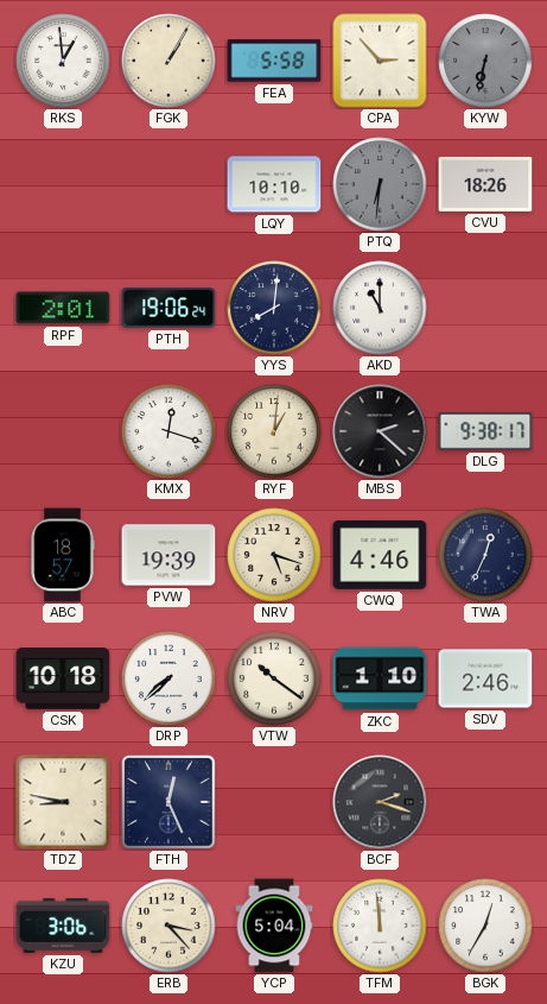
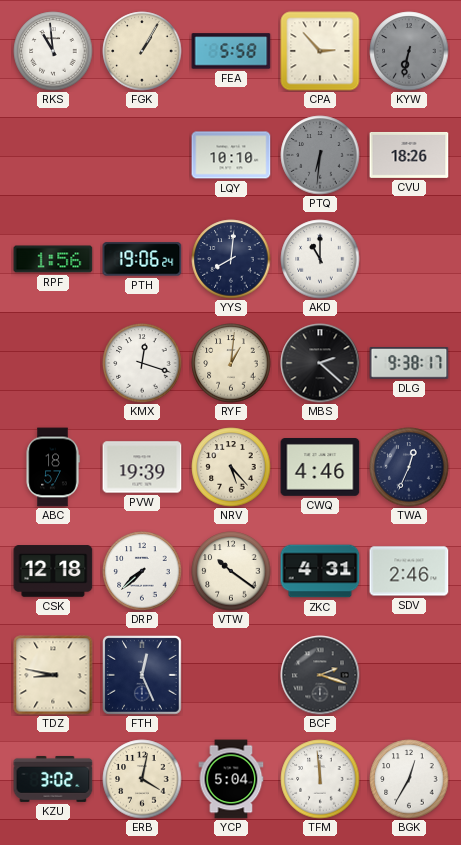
RKS: 12:59 -> 10:59
RPF: 2:01 -> 1:56
NRV: 5:18 -> 5:23
CSK: 10:18 -> 12:18
ZKC: 1:10 -> 4:31
KZU: 3:06 -> 3:02
ERB: 3:23 -> 4:02
